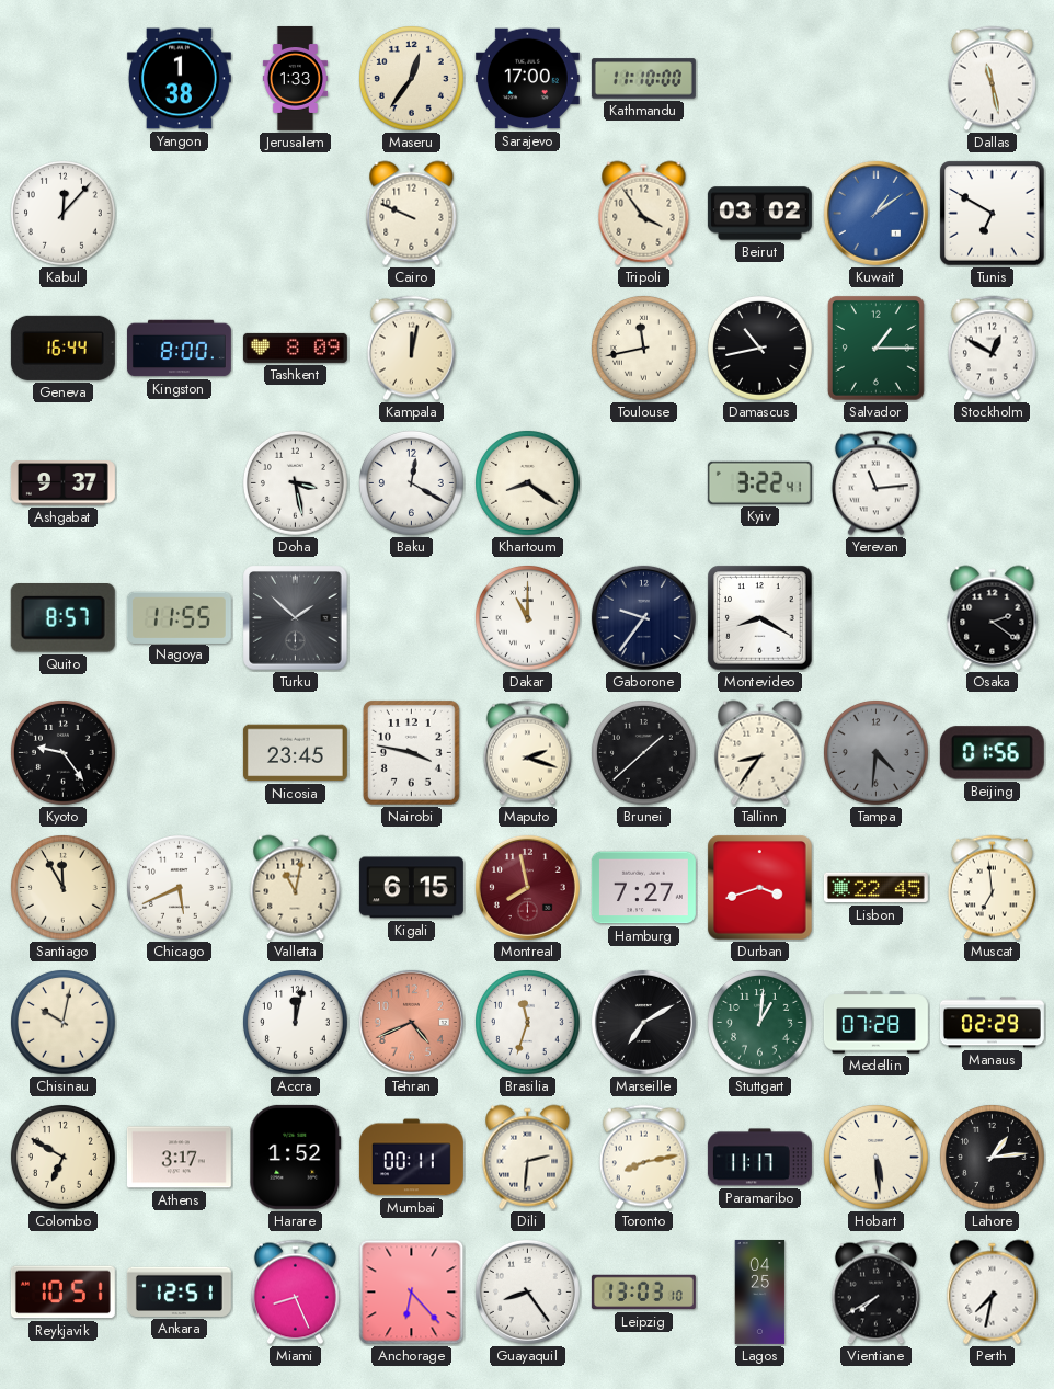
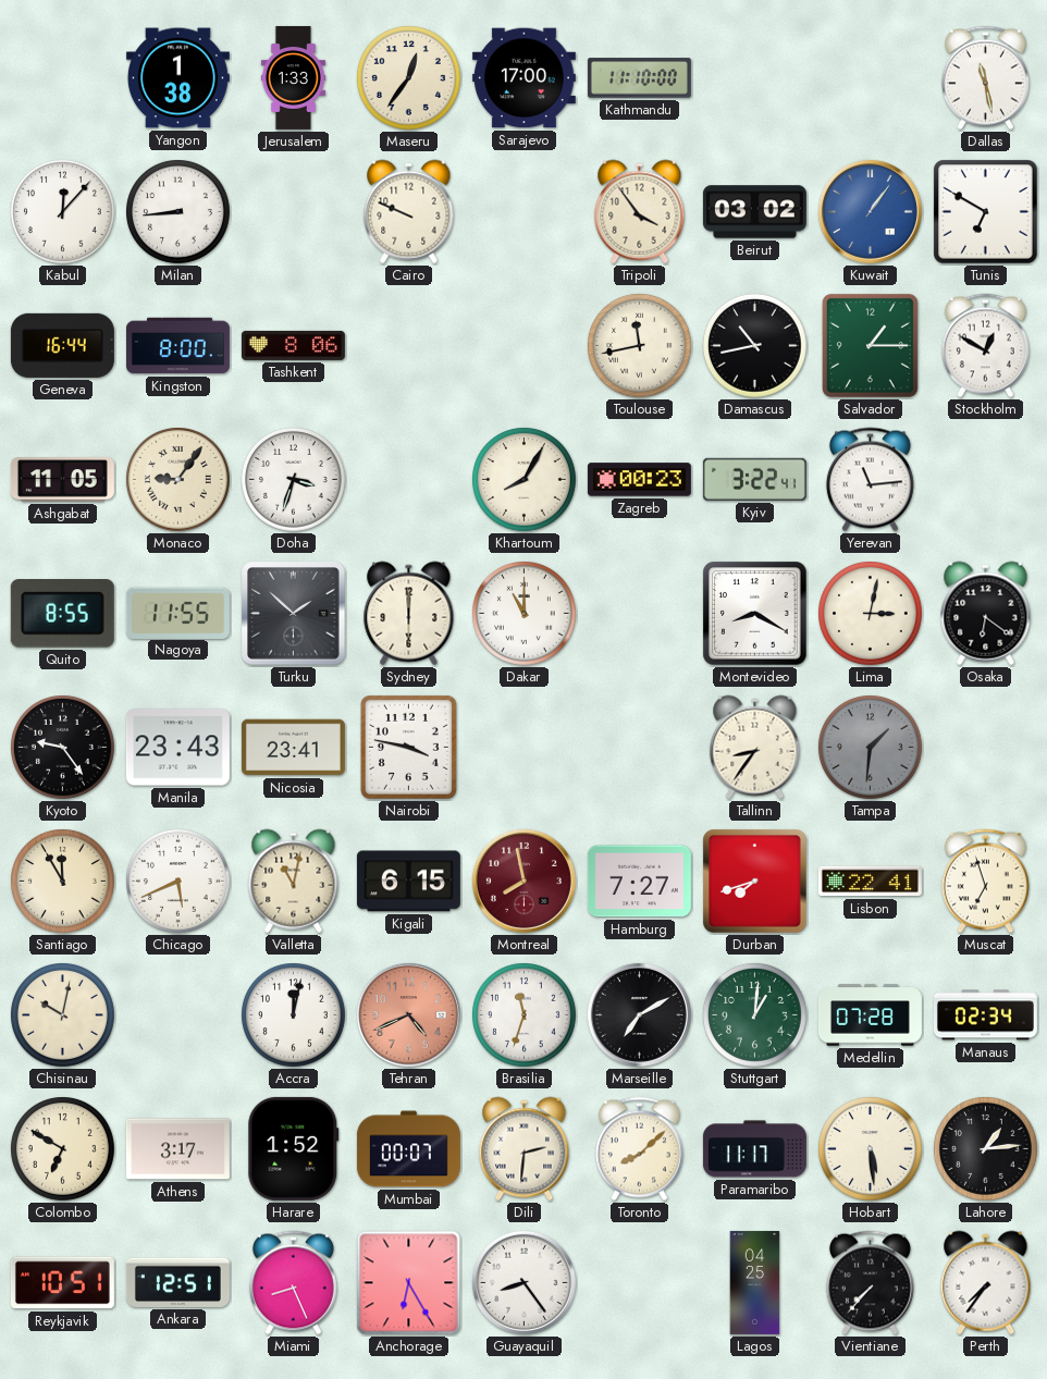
Milan: none -> 8:44
Kuwait: 1:09 -> 1:06
Tashkent: 8:09 -> 8:06
Kampala: 12:02 -> none
Ashgabat: 9:37 -> 11:05
Monaco: none -> 9:06
Doha: 3:28 -> 3:33
Baku: 12:20 -> none
Khartoum: 8:21 -> 8:05
Zagreb: none -> 00:23
Quito: 8:57 -> 8:55
Sydney: none -> 6:00
Gaborone: 9:36 -> none
Lima: none -> 3:02
Osaka: 2:21 -> 6:21
Manila: none -> 23:43
Nicosia: 23:45 -> 23:41
Maputo: 2:18 -> none
Brunei: 1:38 -> none
Tampa: 4:31 -> 1:31
Beijing: 01:56 -> none
Durban: 3:42 -> 7:42
Lisbon: 22:45 -> 22:41
Muscat: 6:59 -> 6:57
Manaus: 02:29 -> 02:34
Mumbai: 00:11 -> 00:07
Toronto: 8:13 -> 8:08
Anchorage: 6:23 -> 6:25
Leipzig: 13:03 -> none
Vientiane: 7:40 -> 7:37
Perth: 7:32 -> 7:36
